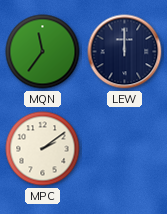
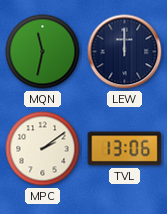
MQN: 11:36 -> 11:32
TVL: none -> 13:06
